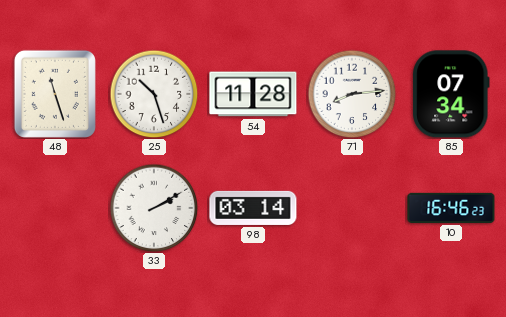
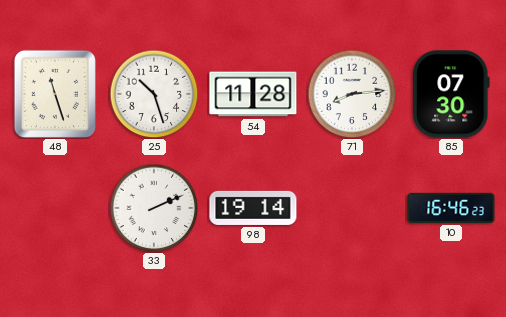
85: 07:34 -> 07:30
33: 2:10 -> 2:11
98: 03:14 -> 19:14
